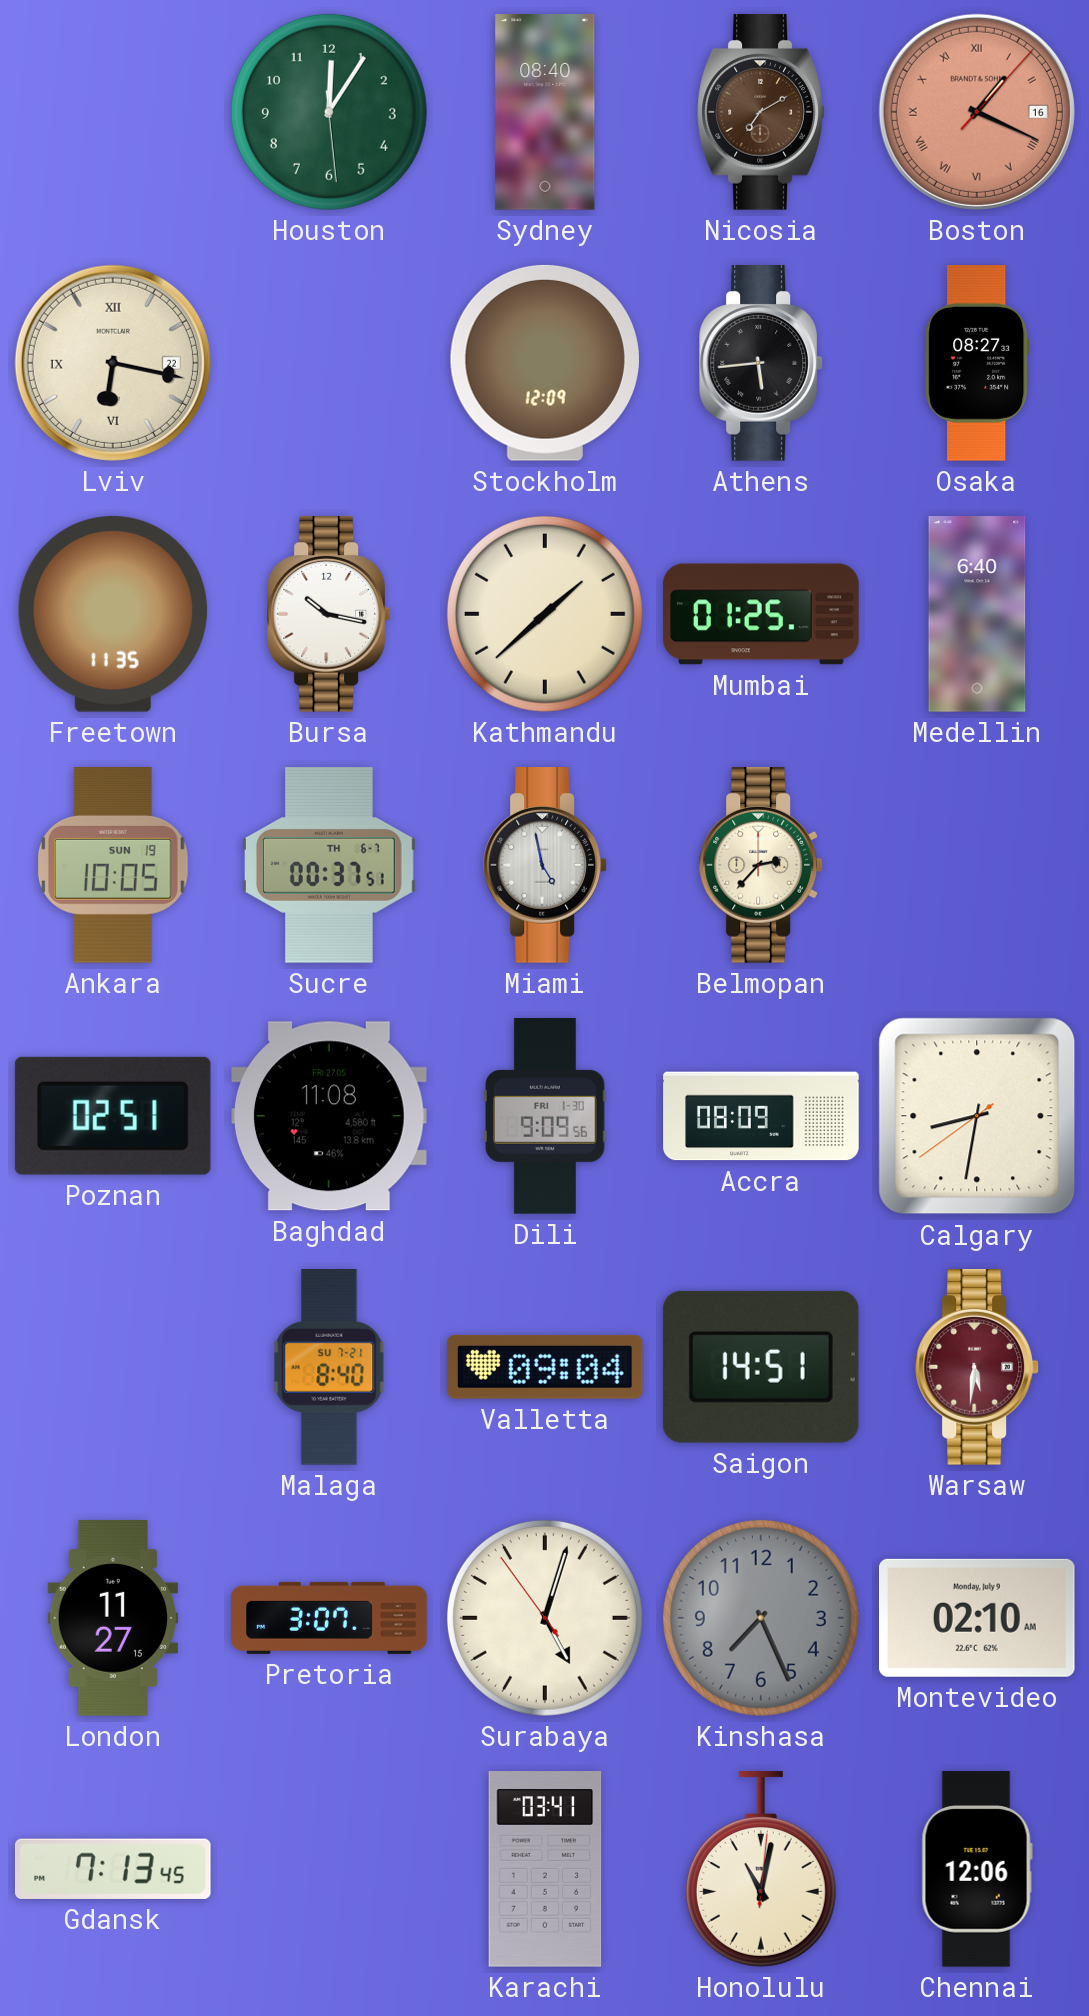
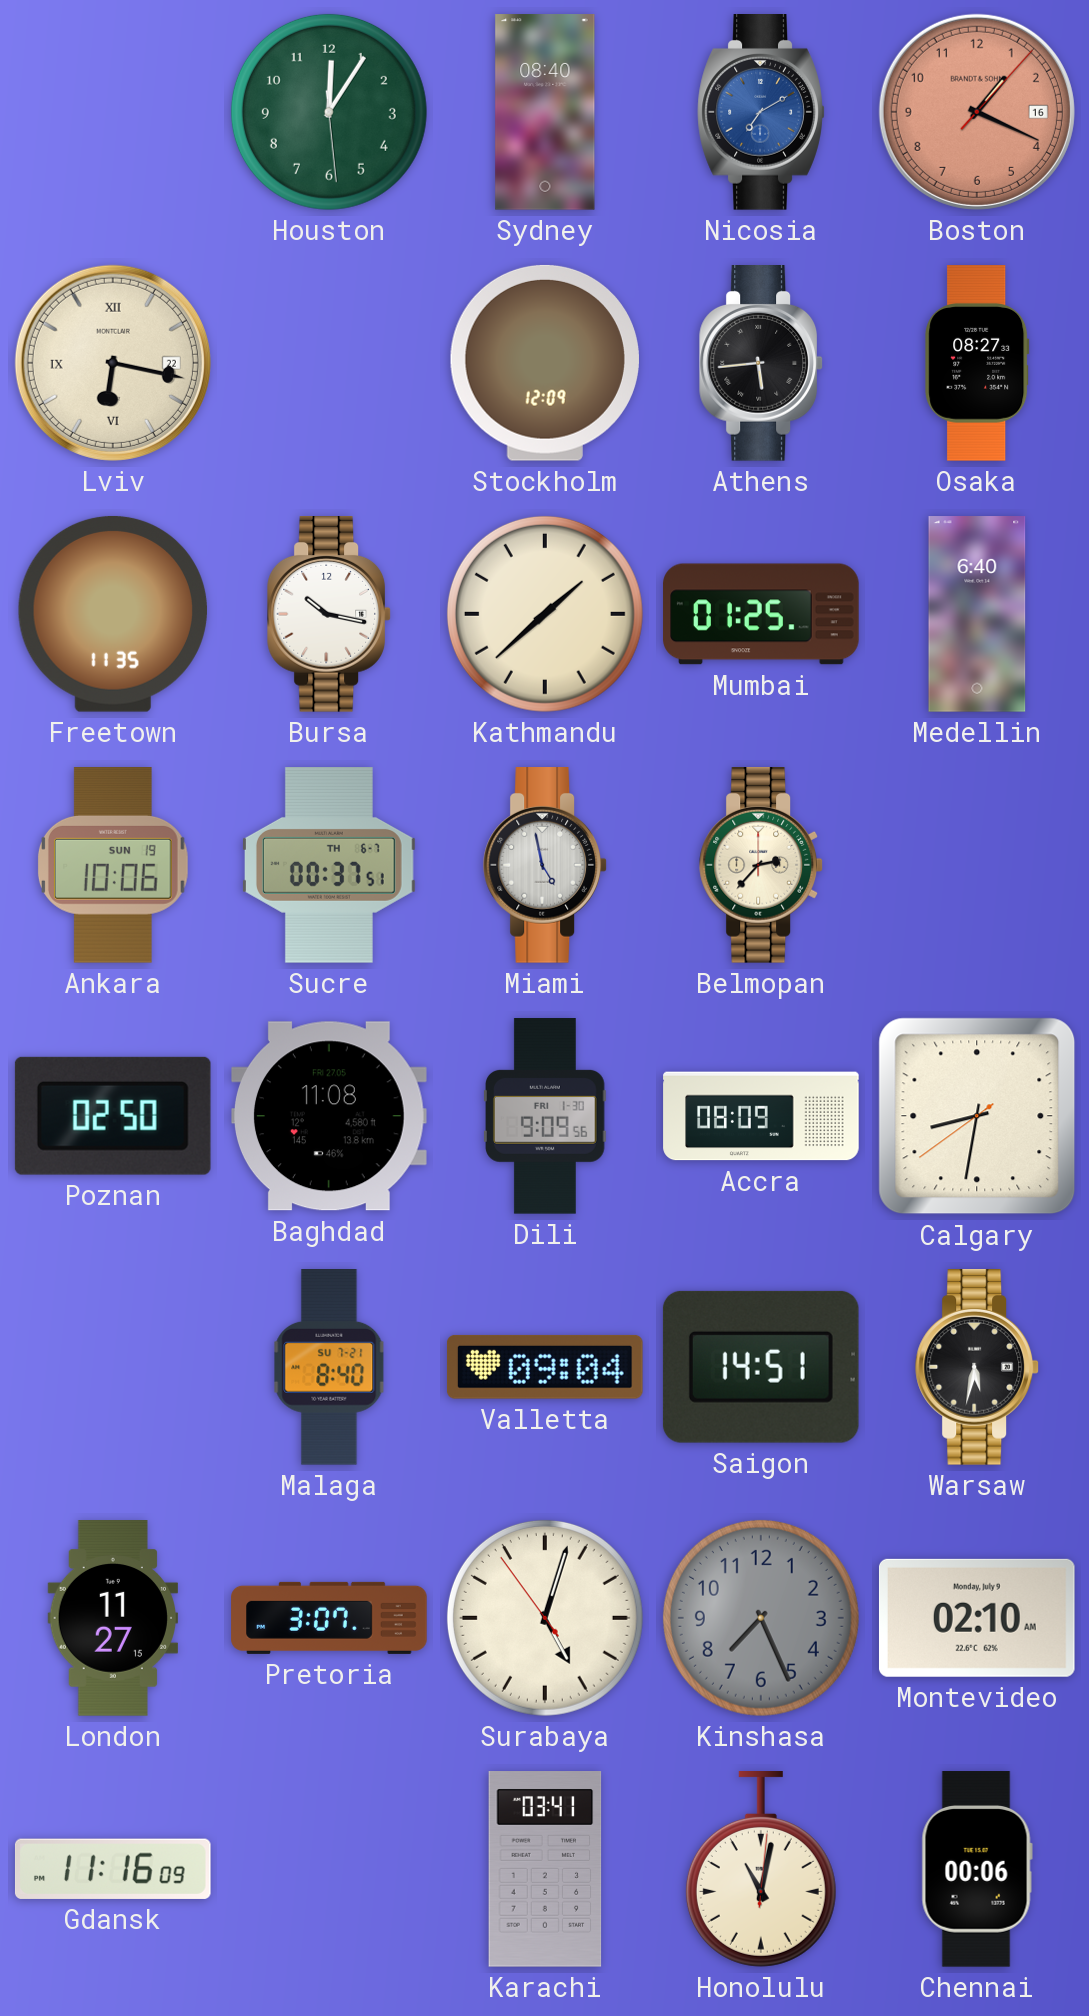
Nicosia dial: brown -> blue
Boston numerals: Roman -> Arabic
Ankara: 10:05 -> 10:06
Poznan: 02:51 -> 02:50
Warsaw: 5:31 -> 5:32
Warsaw dial: burgundy -> black
Gdansk: 7:13 -> 11:16
Chennai: 12:06 -> 00:06
